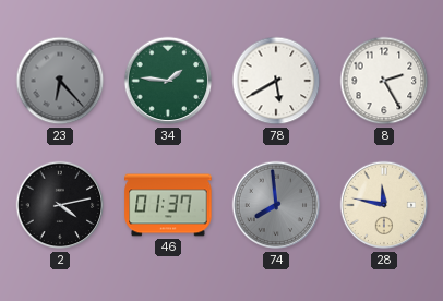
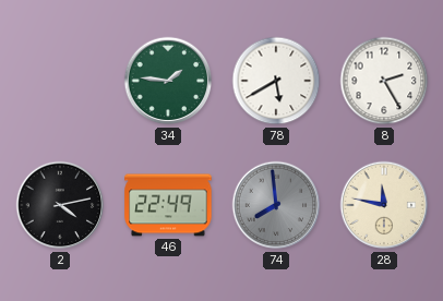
23: 6:23 -> none
46: 01:37 -> 22:49
